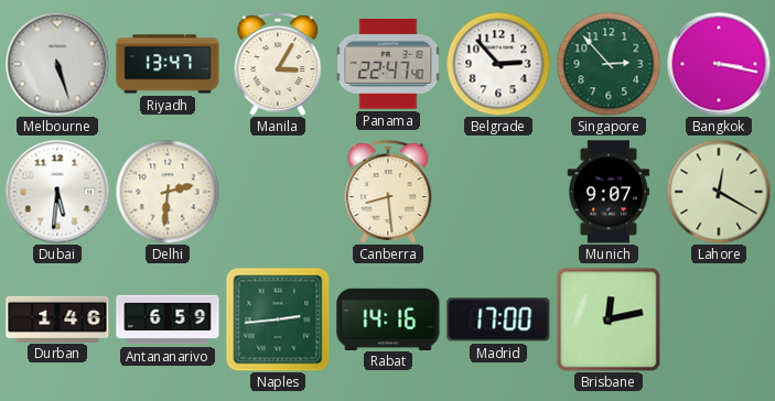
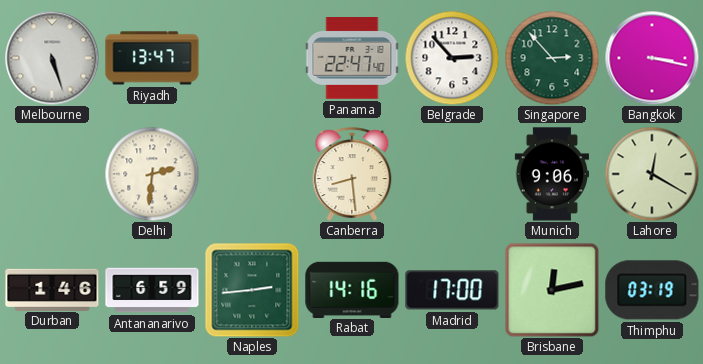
Manila: 3:05 -> none
Dubai: 5:31 -> none
Munich: 9:07 -> 9:06
Thimphu: none -> 03:19
